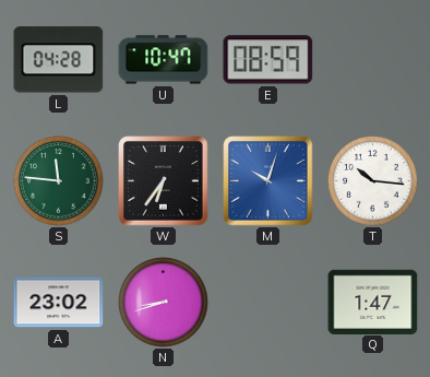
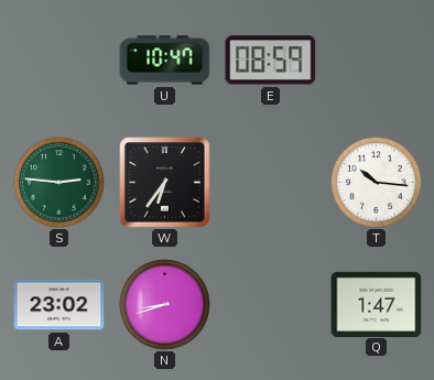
L: 04:28 -> none
S: 11:46 -> 2:46
M: 10:03 -> none
